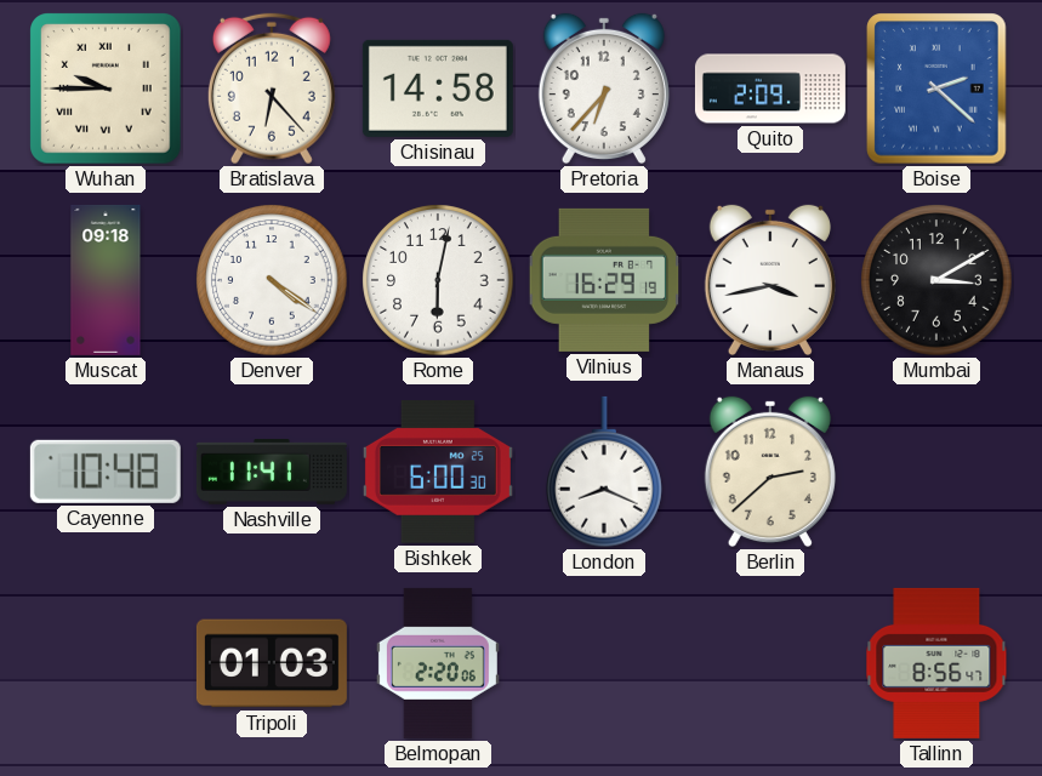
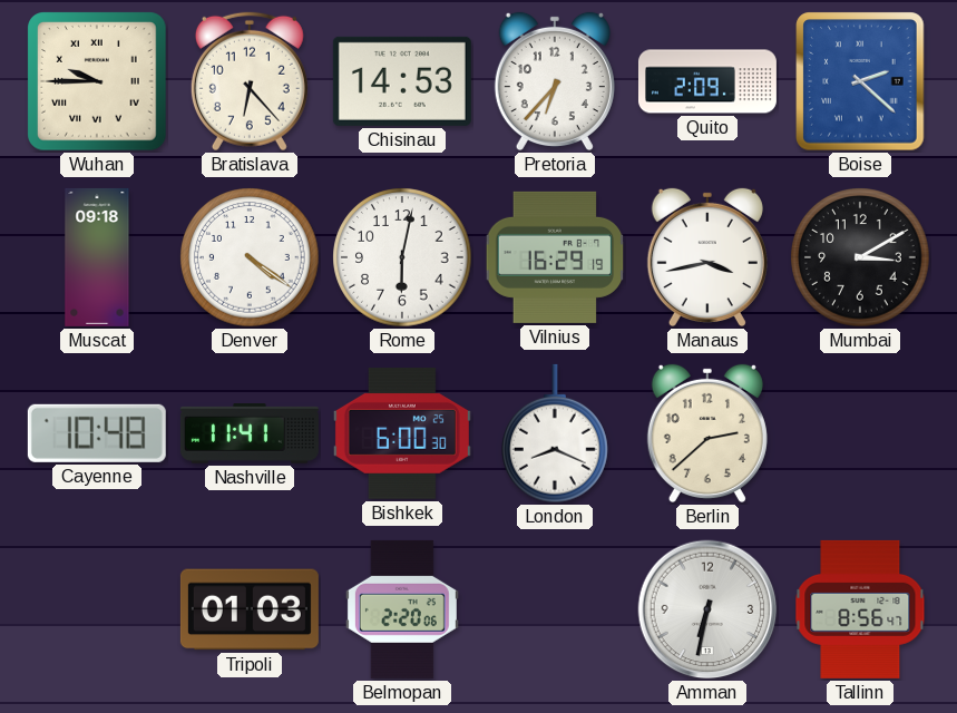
Chisinau: 14:58 -> 14:53
Amman: none -> 6:32
